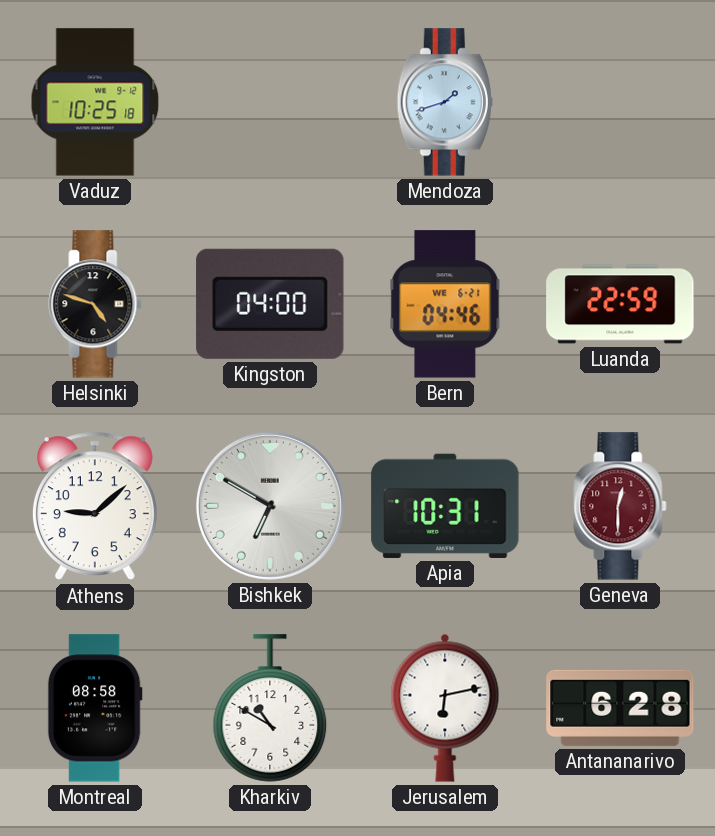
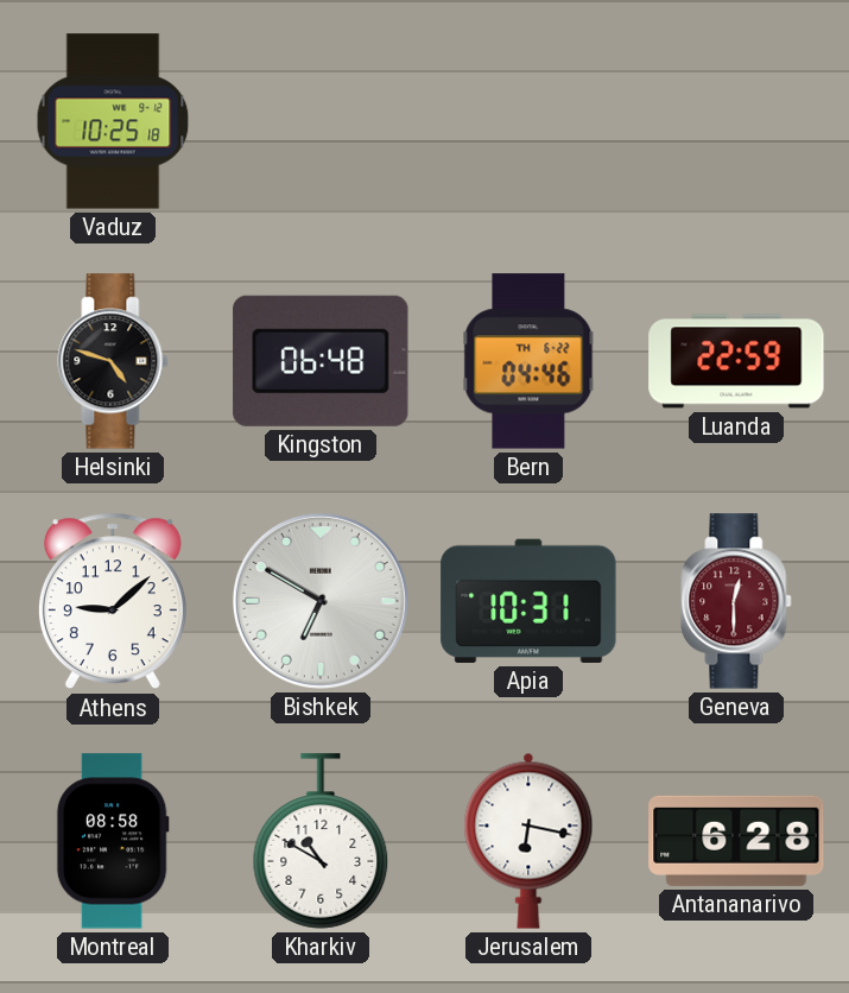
Mendoza: 1:42 -> none
Kingston: 04:00 -> 06:48
Bern date: WE 6-21 -> TH 6-22
Jerusalem: 6:13 -> 6:17
